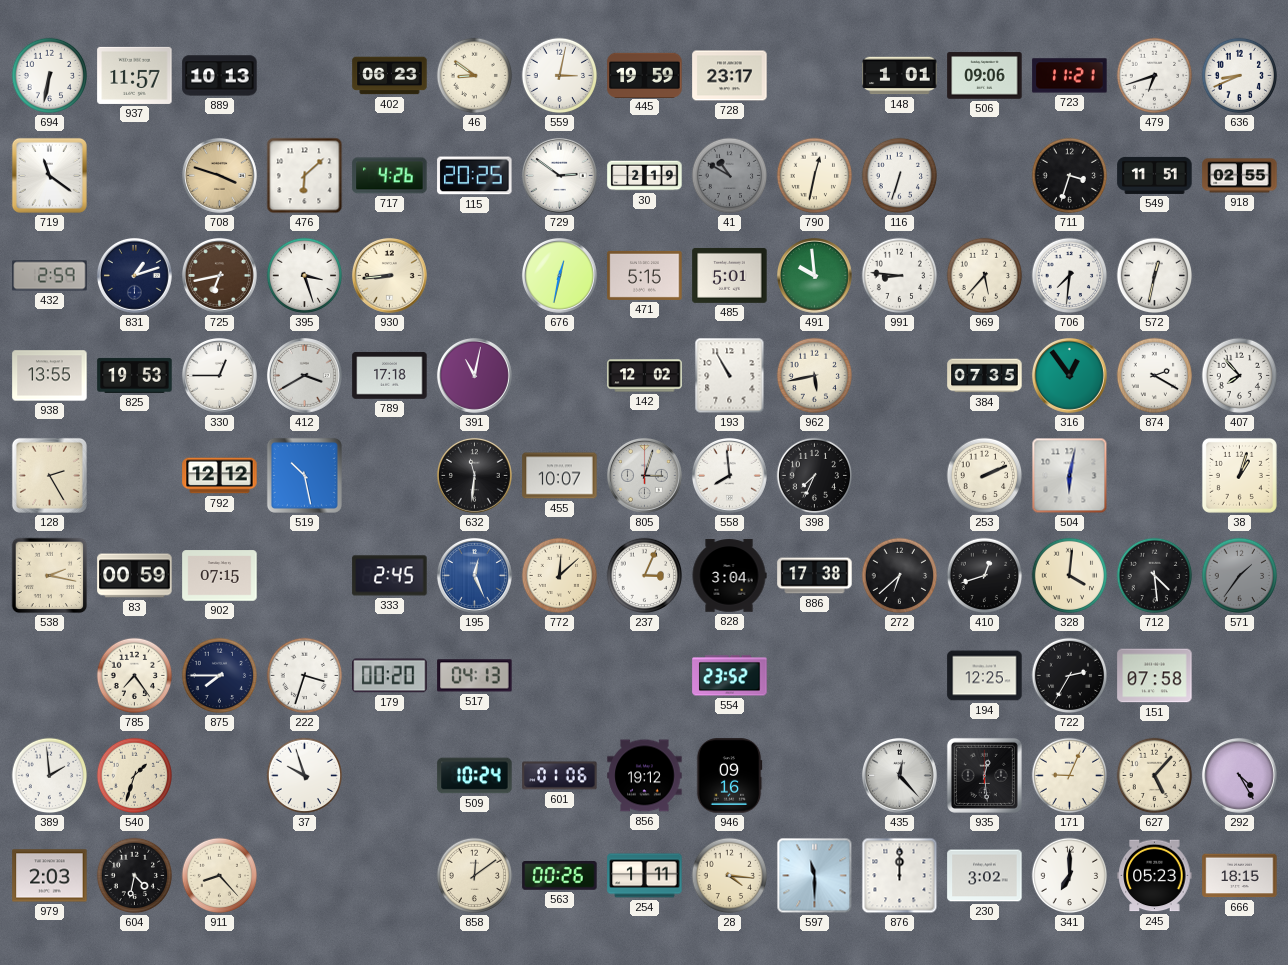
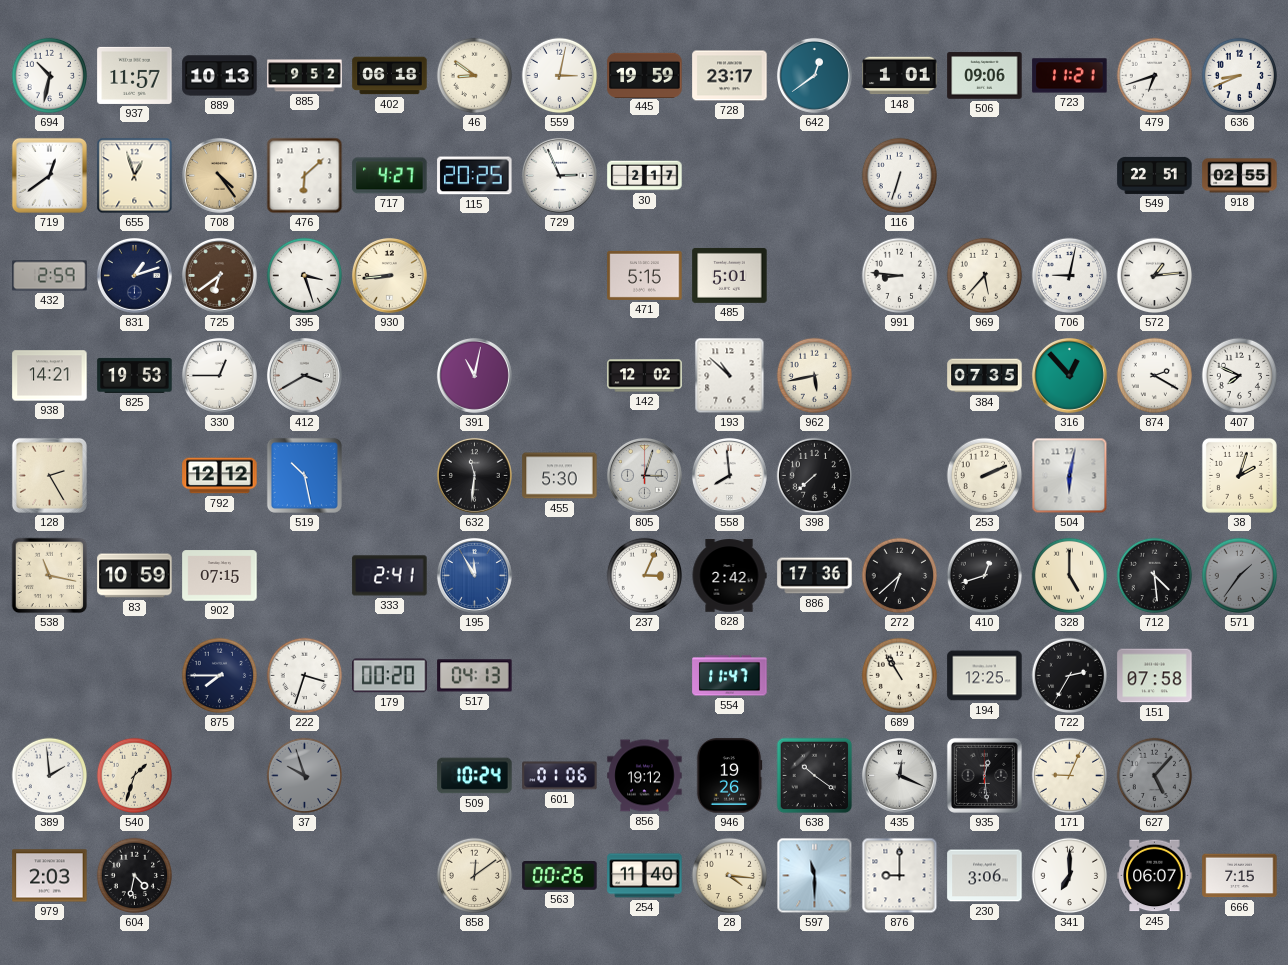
694: 6:32 -> 10:32
885: none -> 9:52
402: 06:23 -> 06:18
642: none -> 12:39
719: 11:21 -> 12:39
655: none -> 12:57
708: 3:48 -> 4:24
717: 4:26 -> 4:27
729: 2:51 -> 2:56
30: 2:19 -> 2:17
41: 10:50 -> none
790: 12:32 -> none
711: 3:33 -> none
549: 11:51 -> 22:51
725: 6:43 -> 6:39
676: 12:32 -> none
491: 9:59 -> none
706: 7:31 -> 9:02
572: 12:32 -> 1:14
938: 13:55 -> 14:21
789: 17:18 -> none
193: 10:55 -> 10:52
316: 12:54 -> 12:53
407: 7:53 -> 7:49
455: 10:07 -> 5:30
398: 7:34 -> 7:38
38: 1:03 -> 2:03
538: 2:17 -> 11:17
83: 00:59 -> 10:59
333: 2:45 -> 2:41
195: 12:26 -> 11:55
772: 12:08 -> none
828: 3:04 -> 2:42
886: 17:38 -> 17:36
328: 4:01 -> 5:00
785: 7:24 -> none
554: 23:52 -> 11:47
689: none -> 10:55
37 dial: white -> grey
946: 09:16 -> 19:26
638: none -> 10:21
435: 12:23 -> 12:19
627 dial: cream -> grey
292: 4:25 -> none
911: 8:23 -> none
254: 1:11 -> 11:40
876: 12:00 -> 9:00
230: 3:02 -> 3:06
245: 05:23 -> 06:07
666: 18:15 -> 7:15
